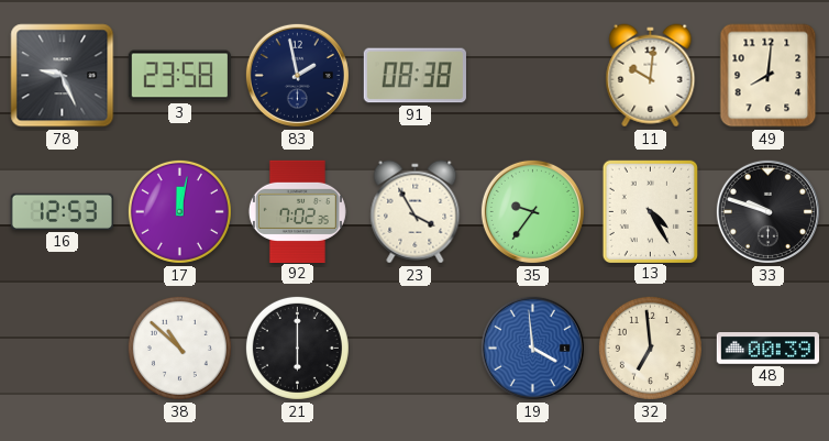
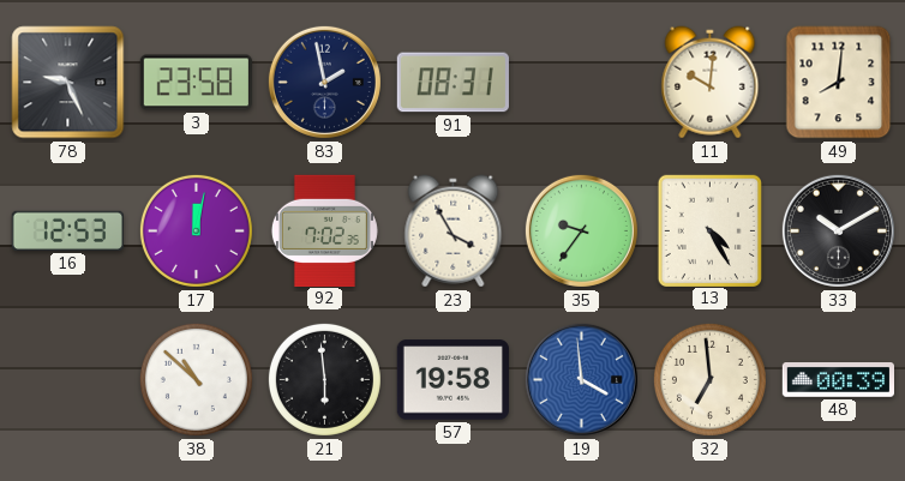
91: 08:38 -> 08:31
33: 9:48 -> 10:10
21: 6:00 -> 5:59
57: none -> 19:58
